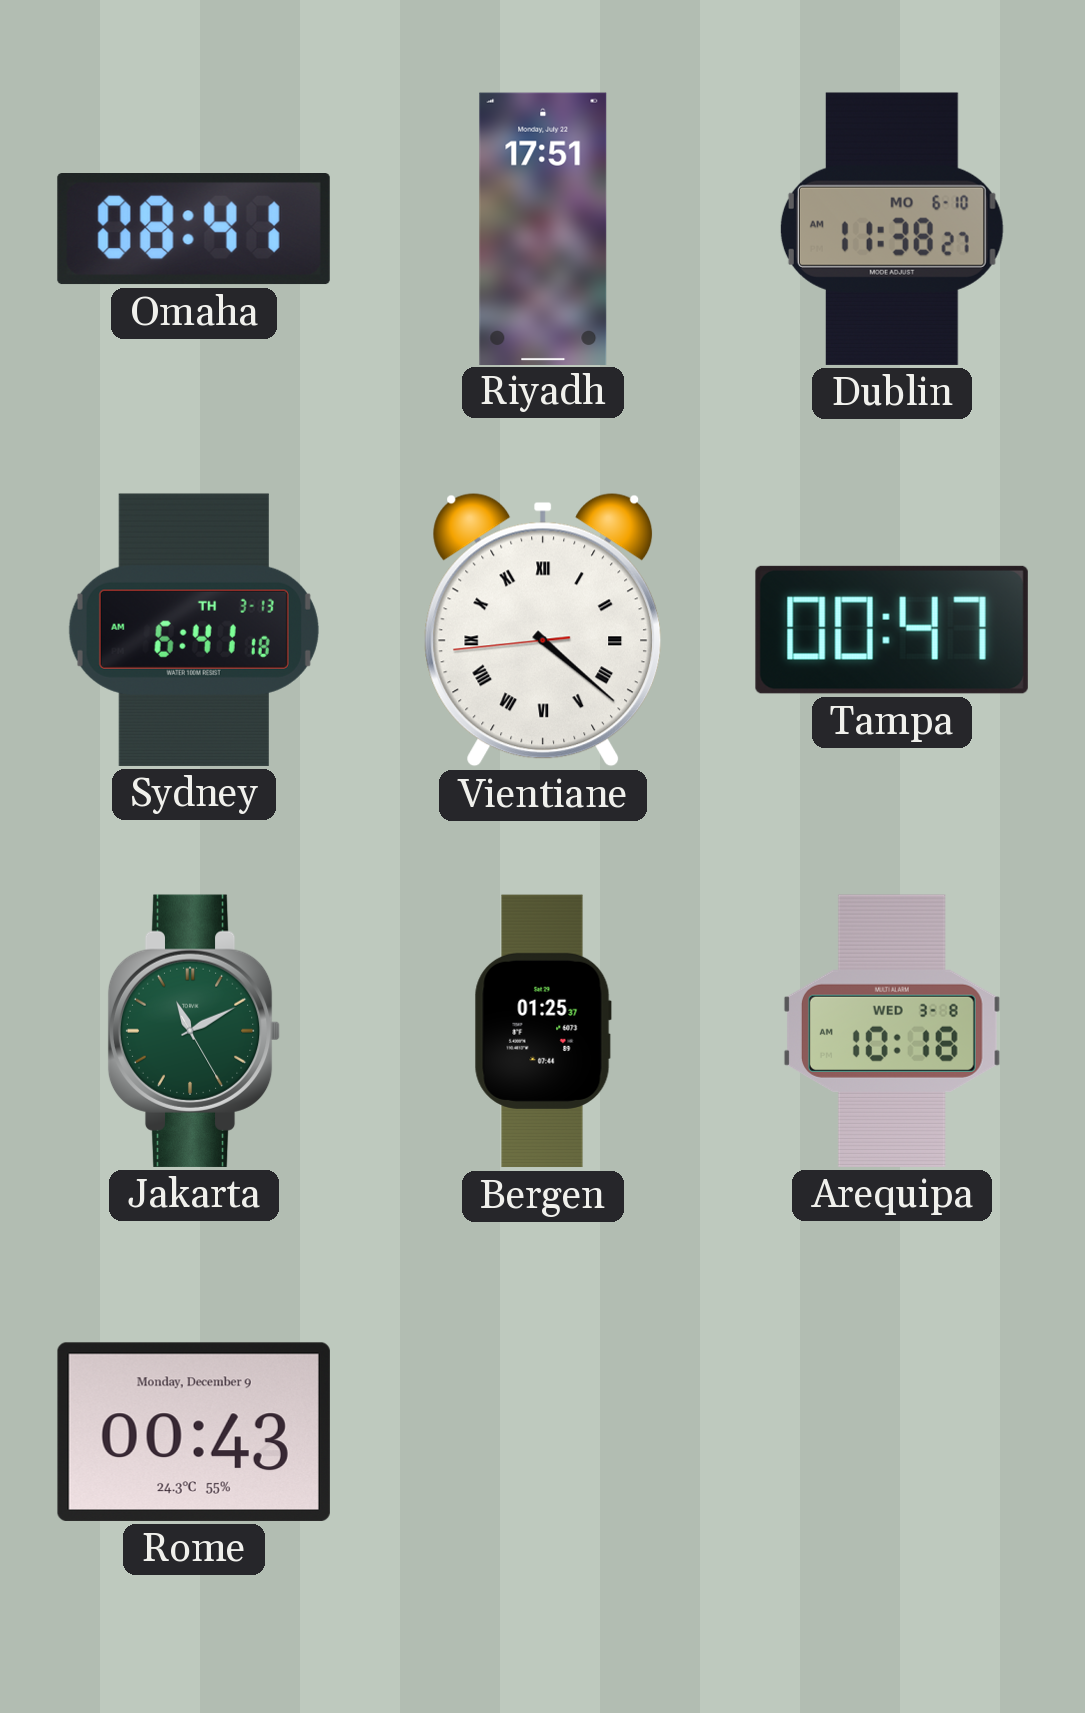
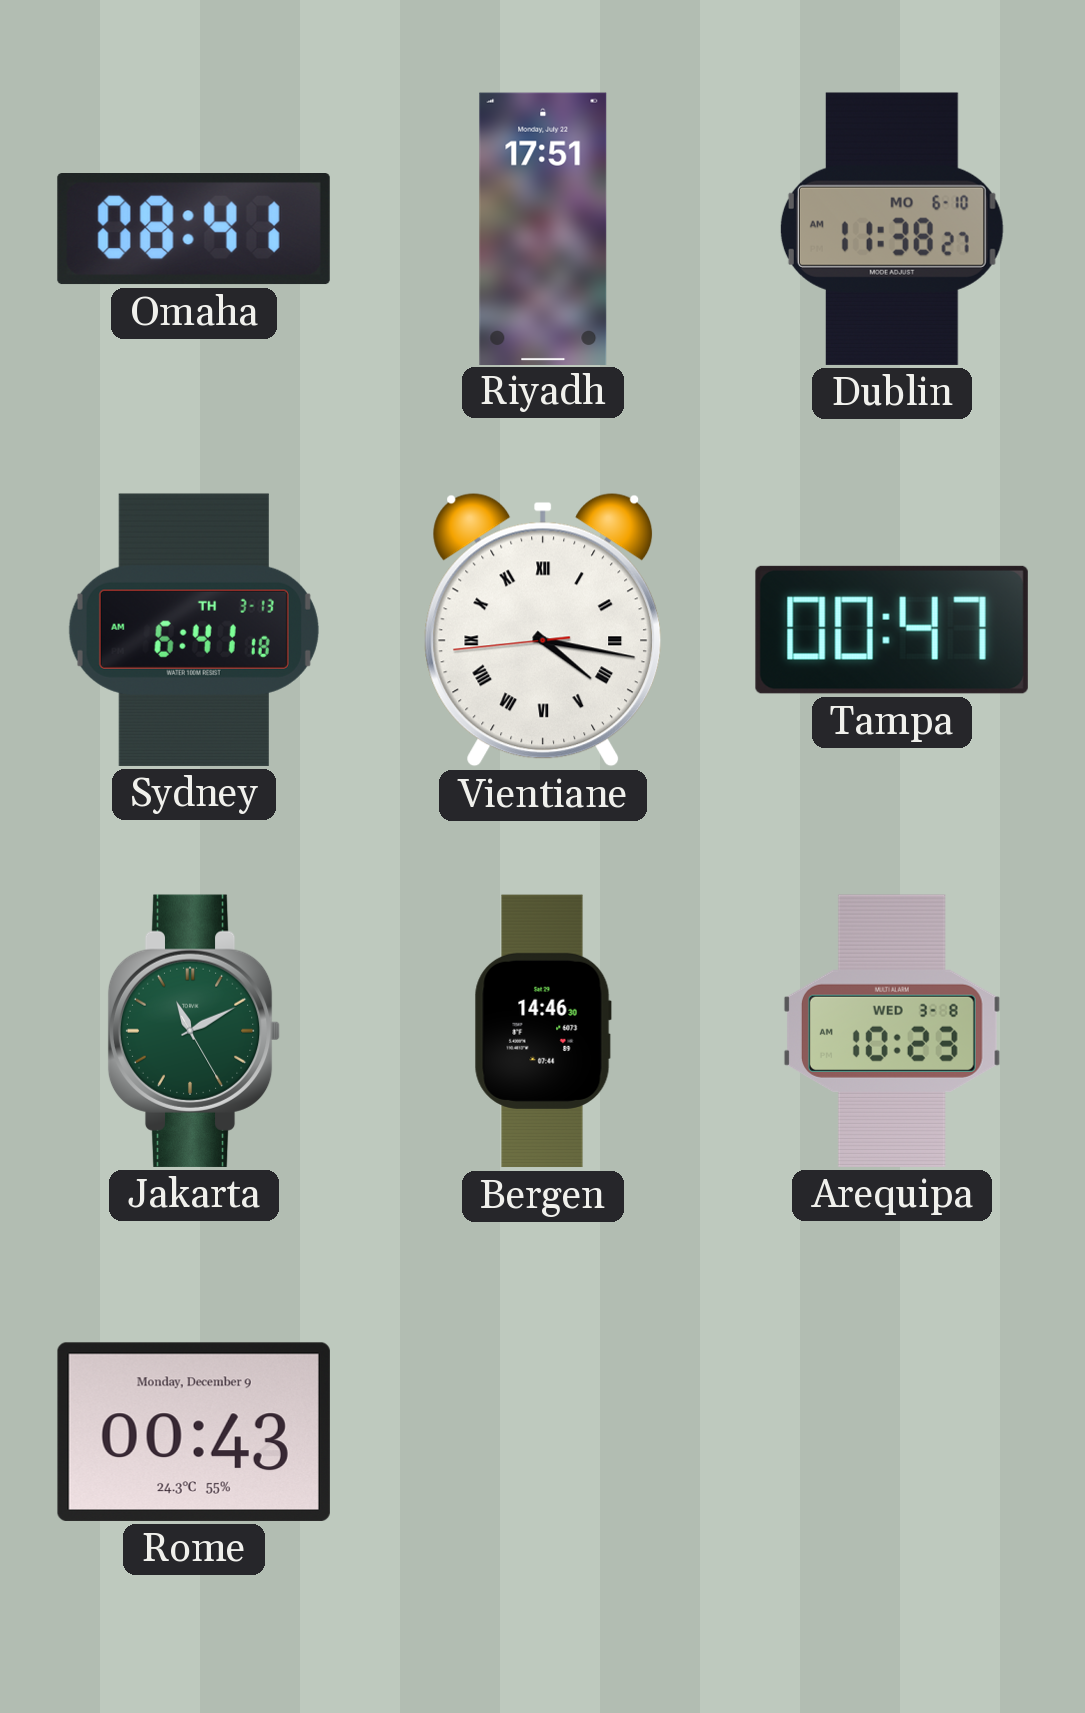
Vientiane: 4:21 -> 4:16
Bergen: 01:25 -> 14:46
Arequipa: 10:18 -> 10:23
